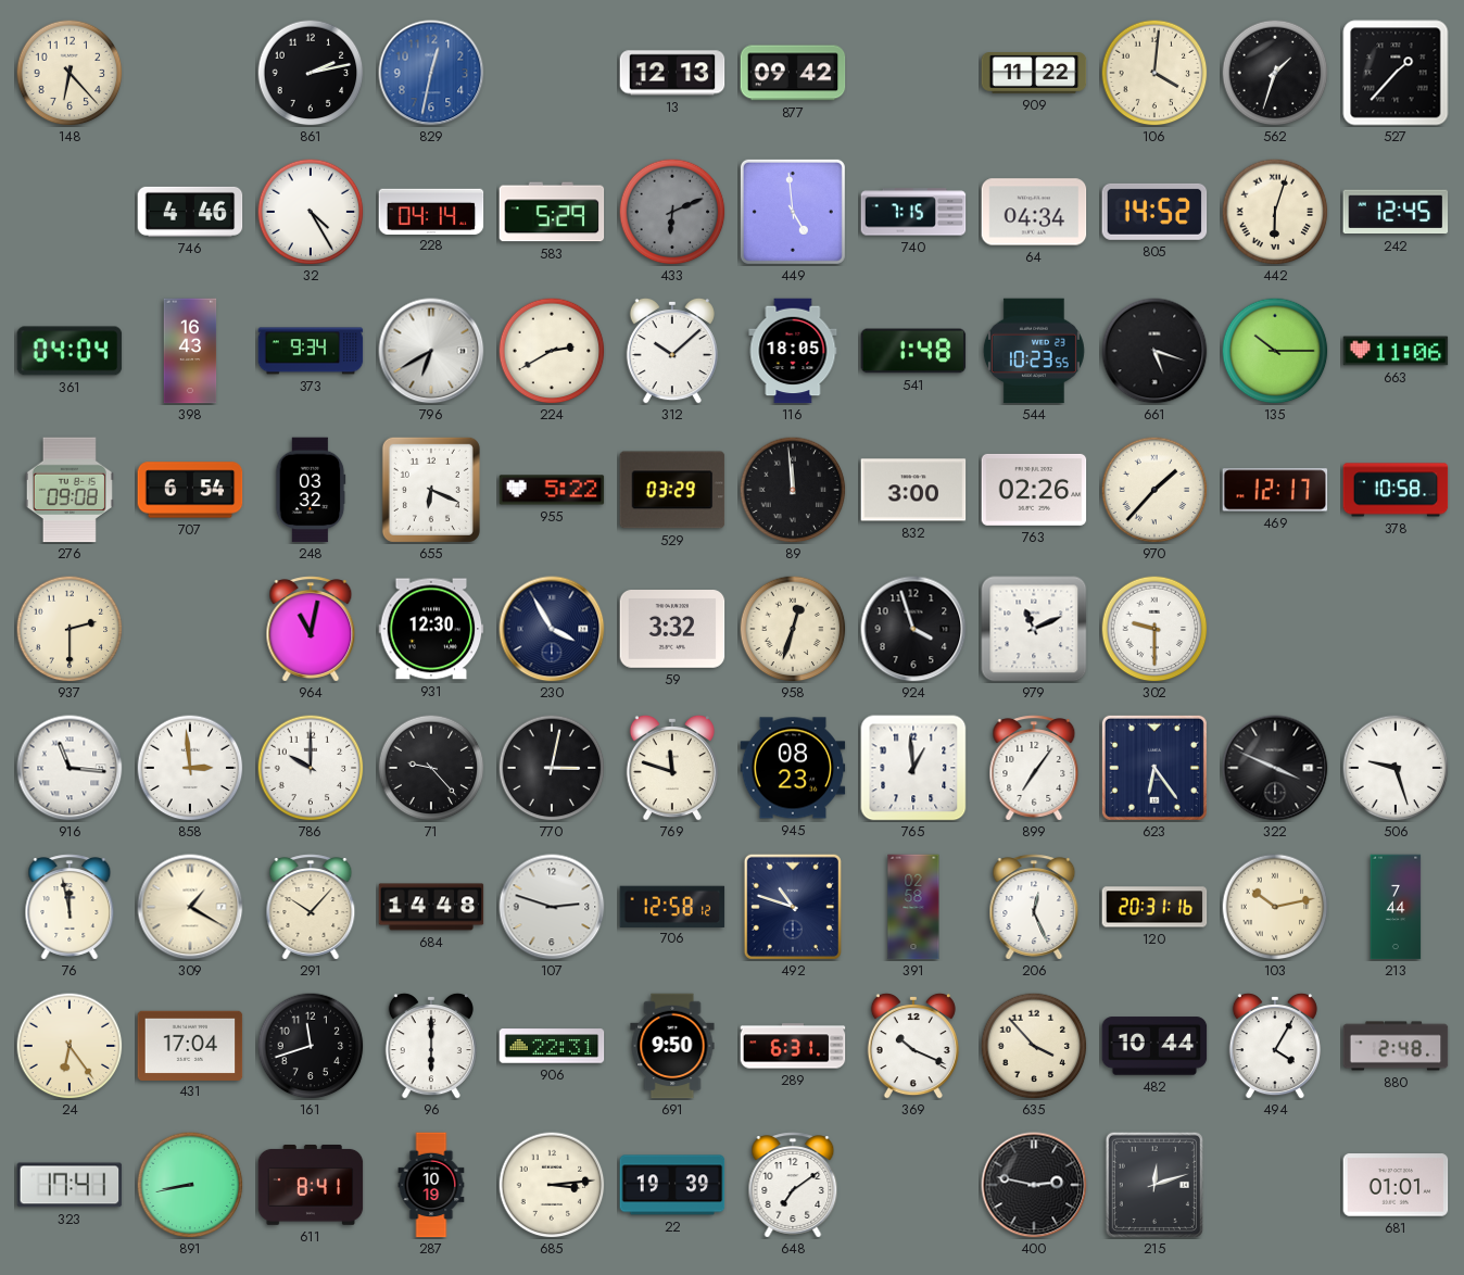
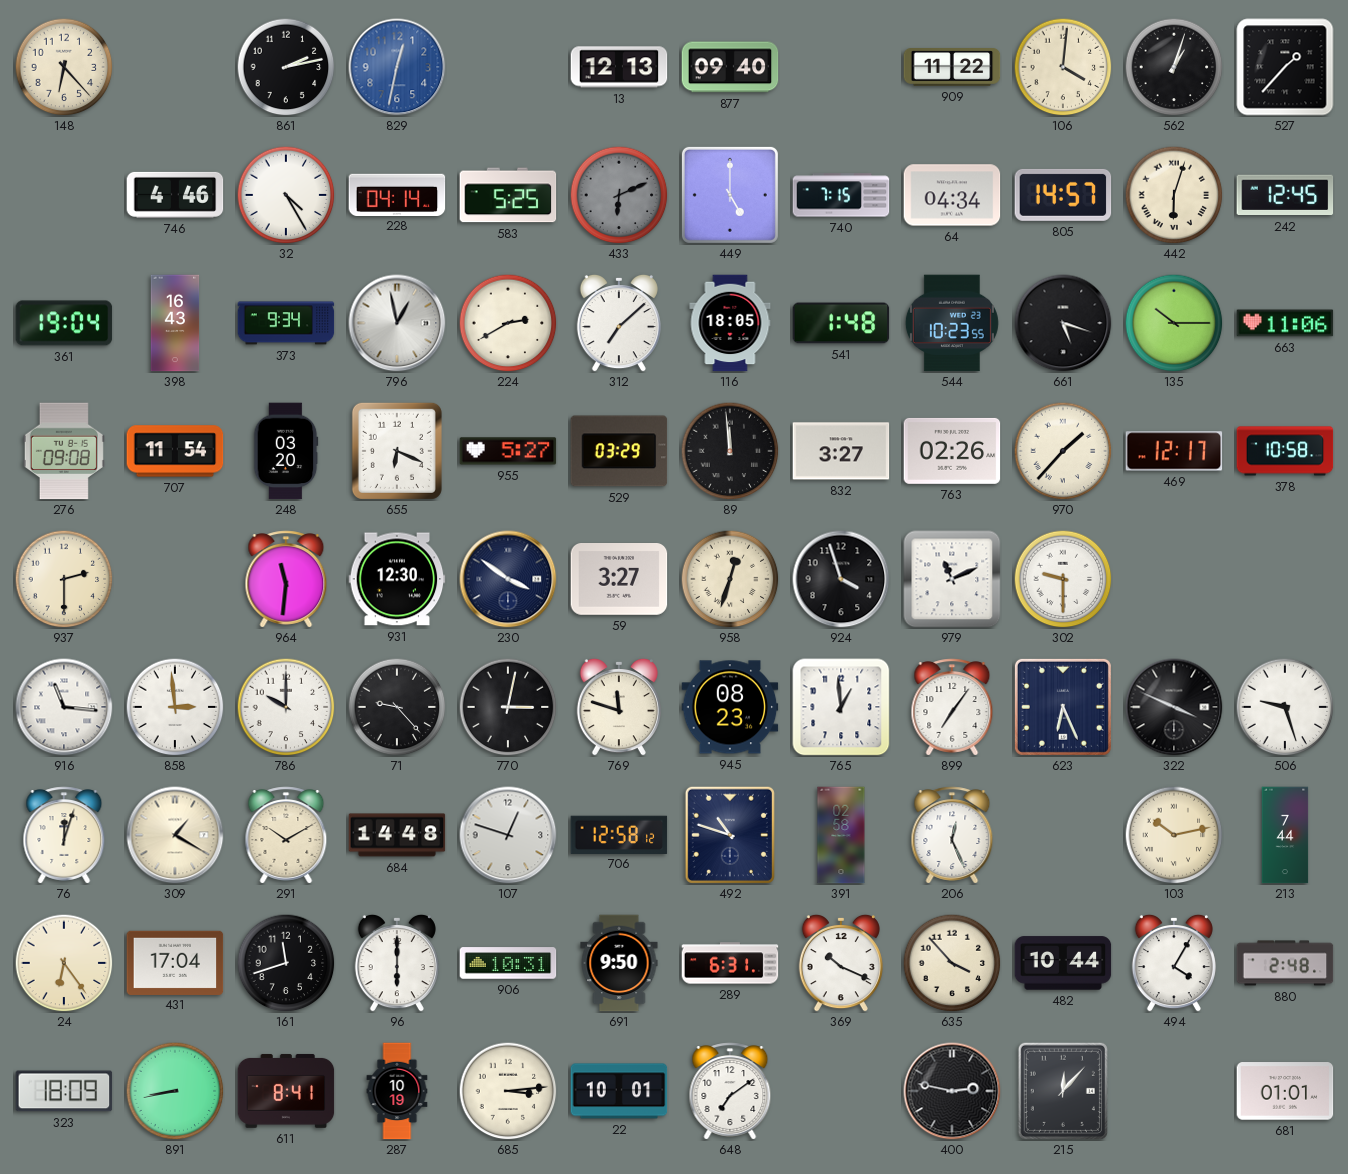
877: 09:42 -> 09:40
562: 1:33 -> 1:03
583: 5:29 -> 5:25
449: 4:59 -> 5:00
805: 14:52 -> 14:57
361: 04:04 -> 19:04
796: 6:40 -> 12:58
312: 10:08 -> 7:08
707: 6:54 -> 11:54
248: 03:32 -> 03:20
955: 5:22 -> 5:27
832: 3:00 -> 3:27
964: 11:02 -> 11:31
230: 3:55 -> 3:51
59: 3:32 -> 3:27
623: 6:24 -> 6:26
76: 11:58 -> 12:03
291: 10:07 -> 10:10
107: 2:48 -> 12:48
120: 20:31 -> none
906: 22:31 -> 10:31
323: 17:41 -> 18:09
22: 19:39 -> 10:01
215: 12:12 -> 12:07
